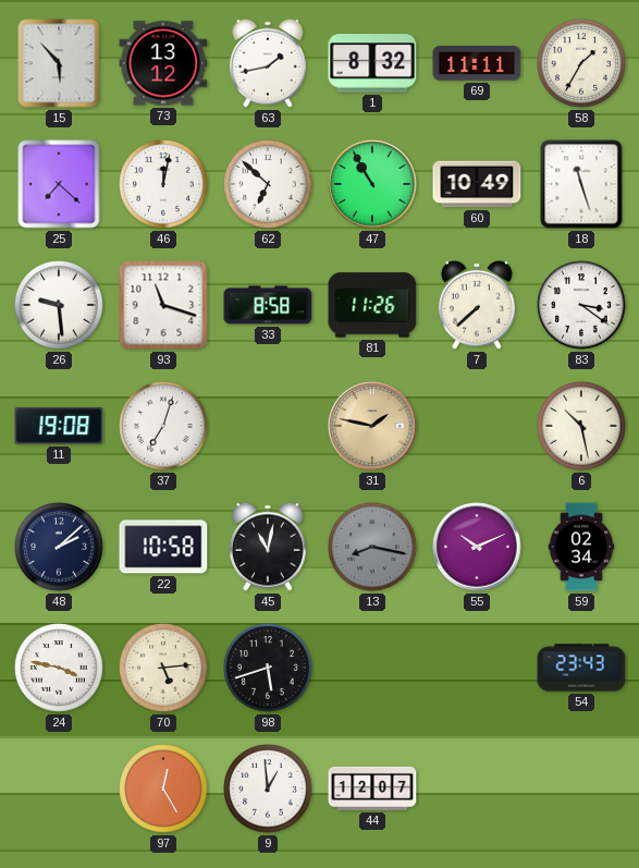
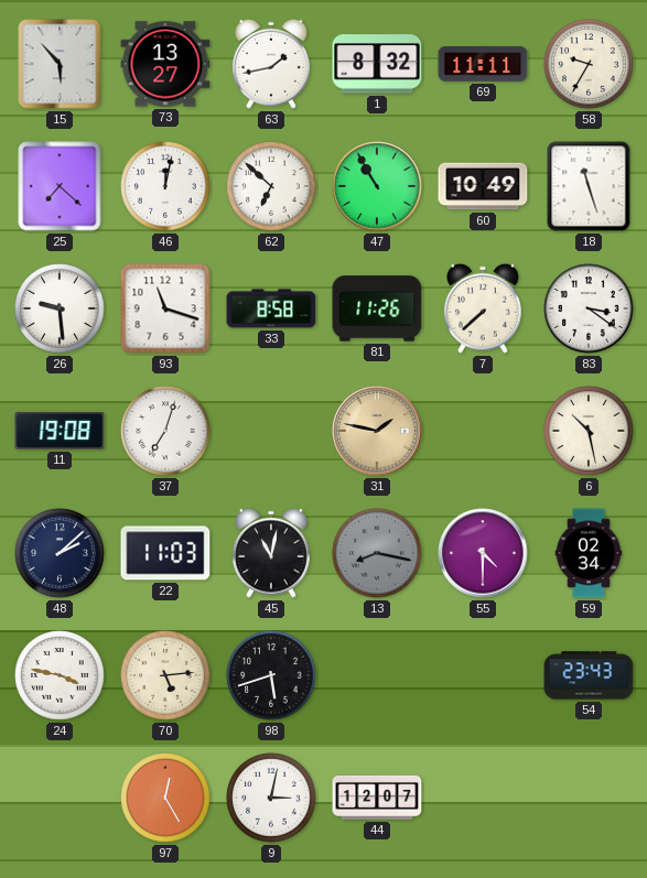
73: 13:12 -> 13:27
58: 1:35 -> 9:35
22: 10:58 -> 11:03
55: 10:11 -> 4:30
9: 12:59 -> 3:02
